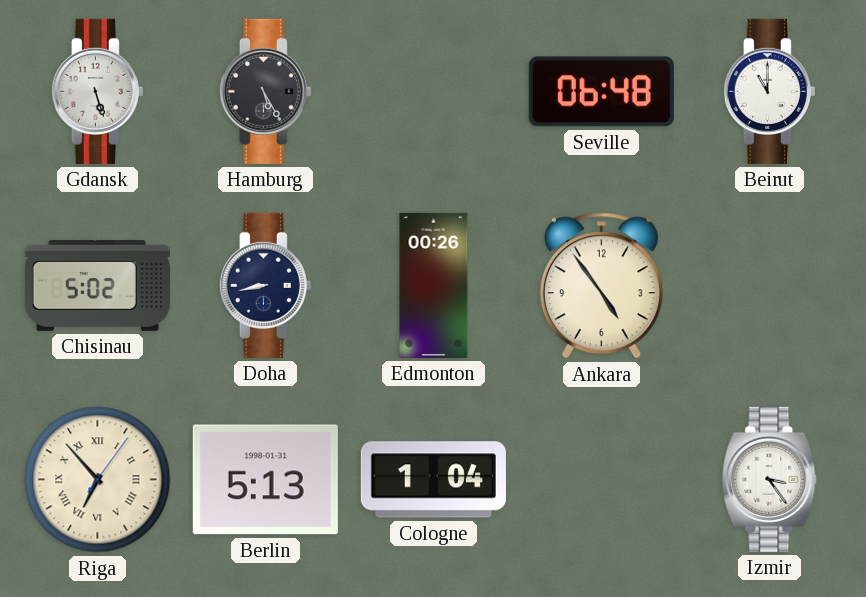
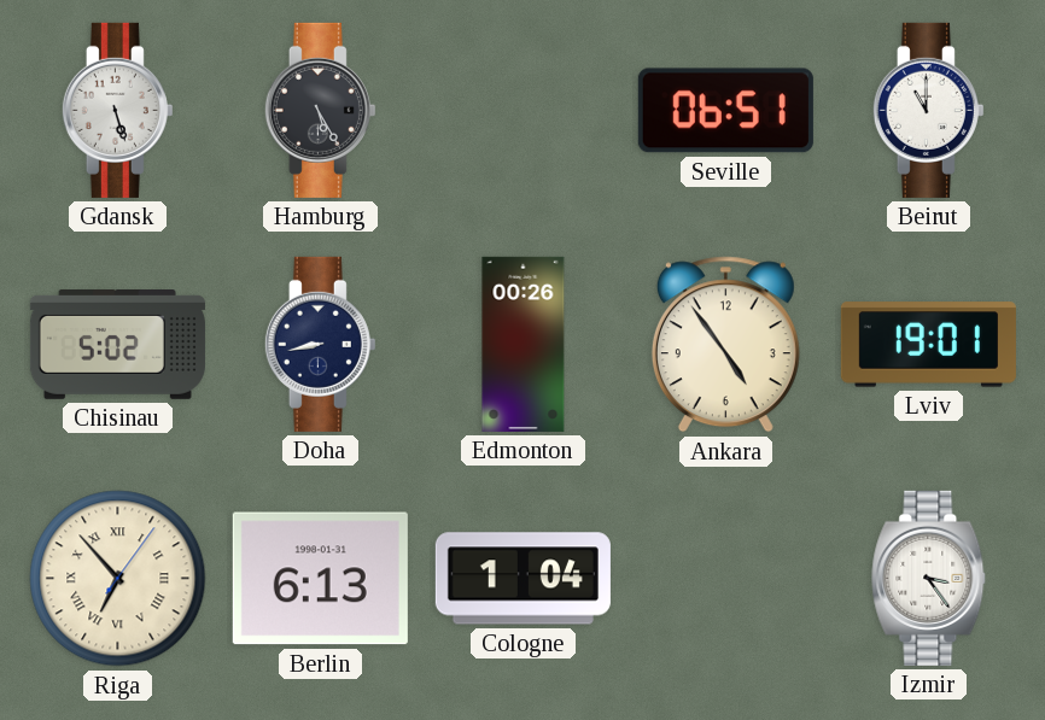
Seville: 06:48 -> 06:51
Lviv: none -> 19:01
Berlin: 5:13 -> 6:13
